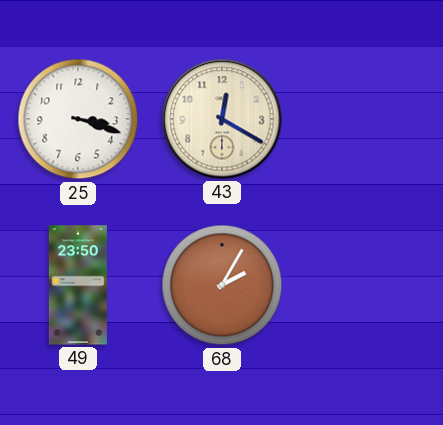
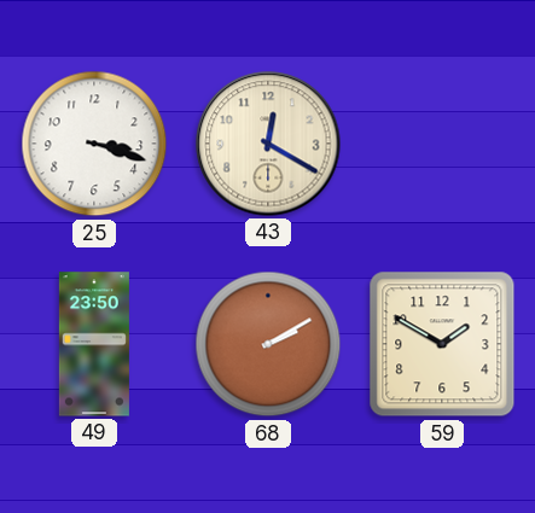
68: 2:05 -> 2:10
59: none -> 1:50
